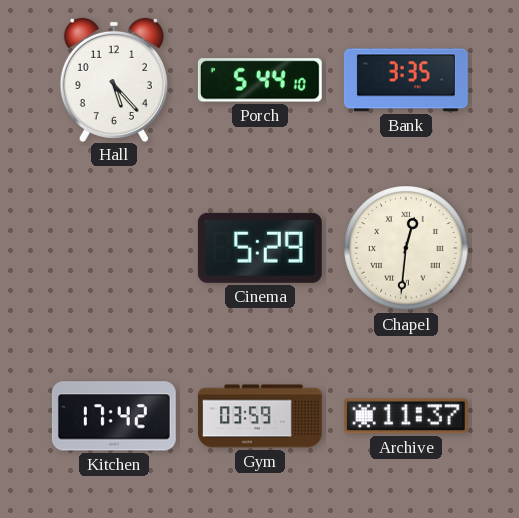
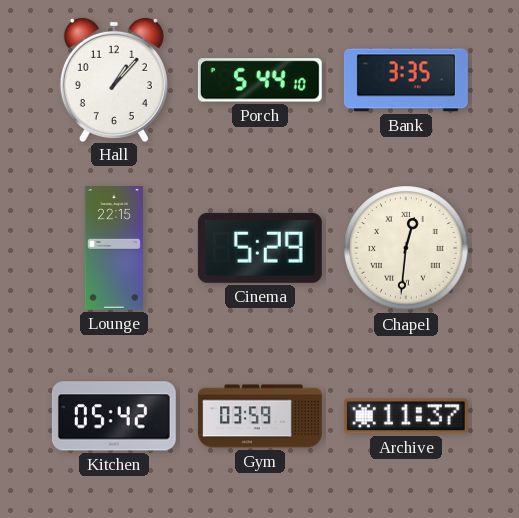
Hall: 5:23 -> 1:07
Lounge: none -> 22:15
Kitchen: 17:42 -> 05:42
